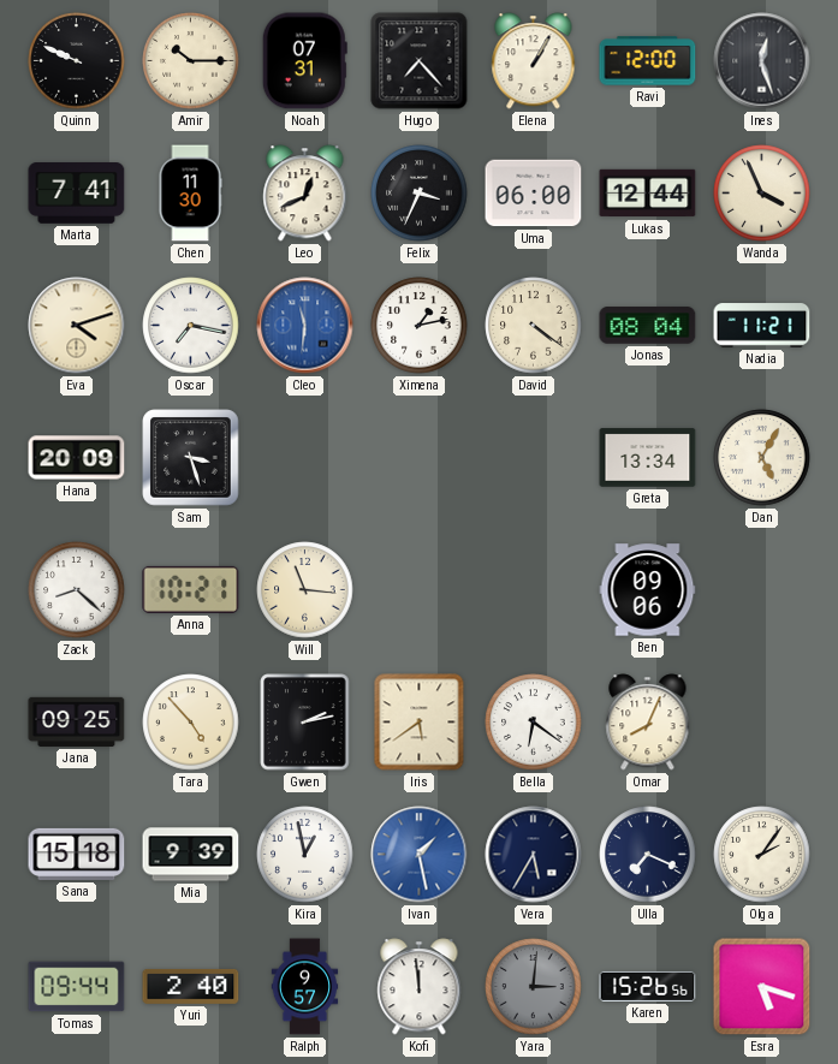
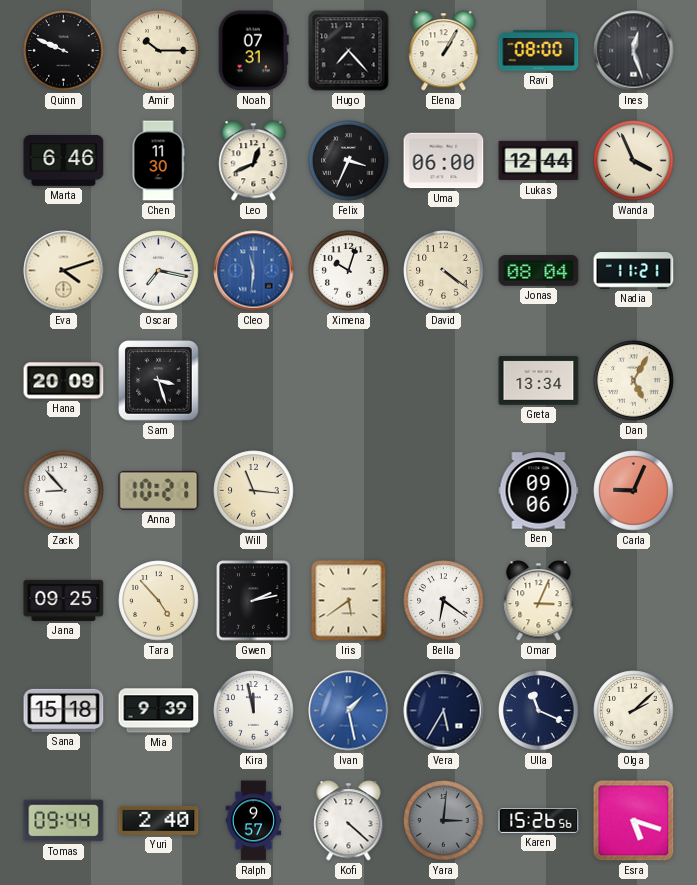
Ravi: 12:00 -> 08:00
Marta: 7:41 -> 6:46
Ximena: 1:13 -> 10:03
Zack: 8:22 -> 8:53
Carla: none -> 9:04
Omar: 8:04 -> 3:04
Kira: 12:58 -> 11:58
Ulla: 7:19 -> 11:19
Olga: 2:06 -> 2:08
Kofi: 11:59 -> 4:22
